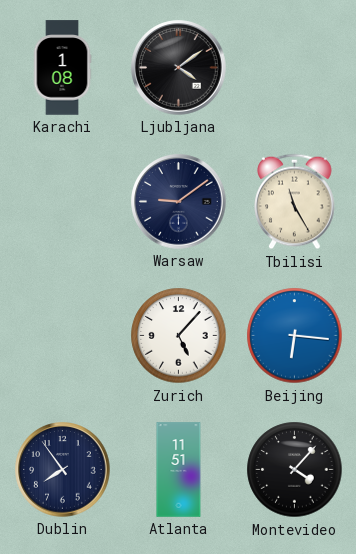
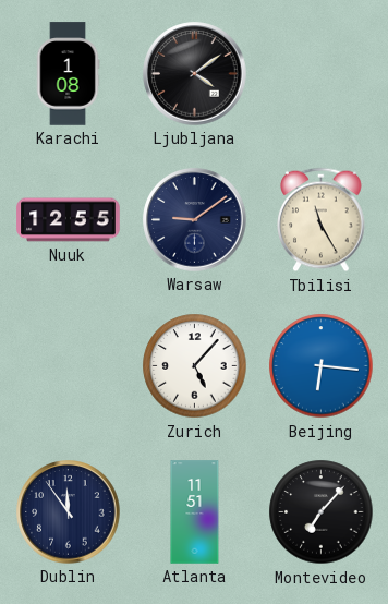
Nuuk: none -> 12:55
Dublin: 7:54 -> 11:54
Montevideo: 4:07 -> 7:07
